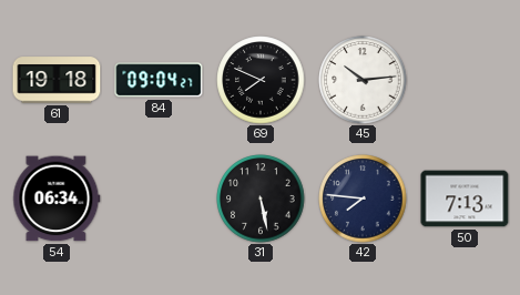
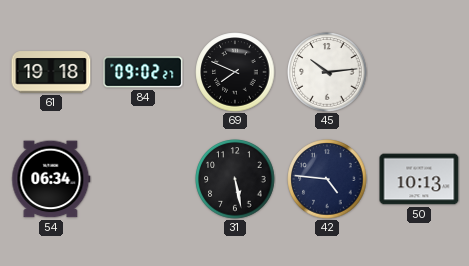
84: 09:04 -> 09:02
42: 7:46 -> 4:46
50: 7:13 -> 10:13
